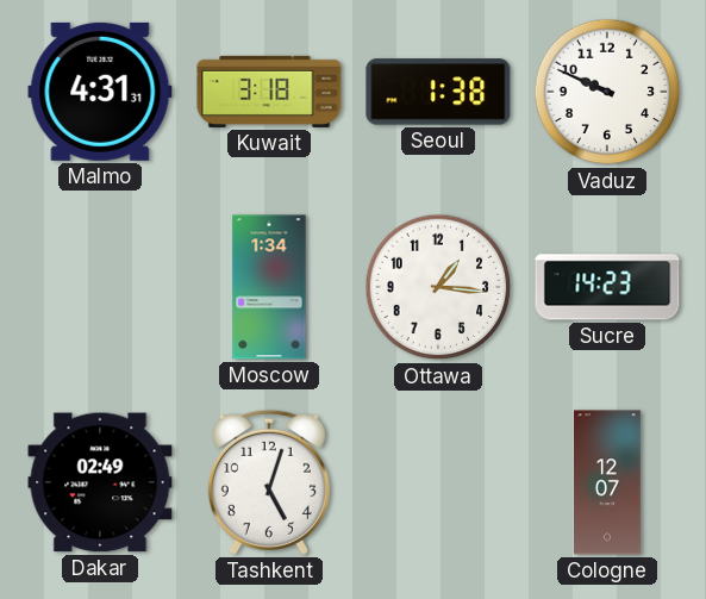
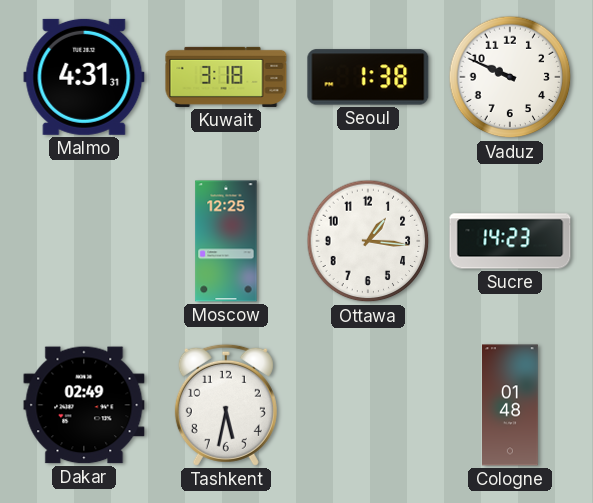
Moscow: 1:34 -> 12:25
Tashkent: 5:03 -> 5:32
Cologne: 12:07 -> 01:48
